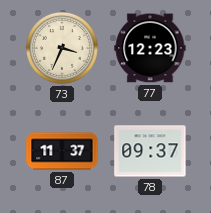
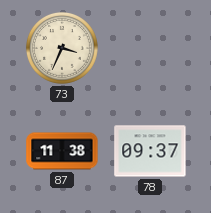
77: 12:23 -> none
87: 11:37 -> 11:38
